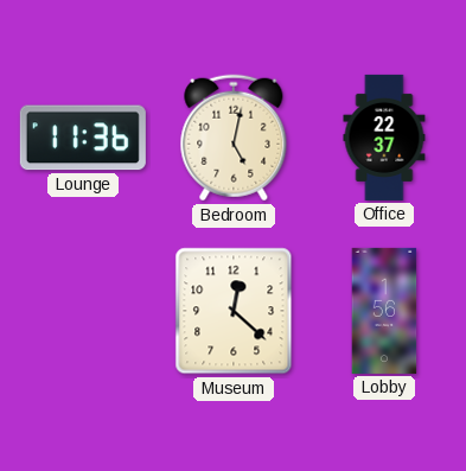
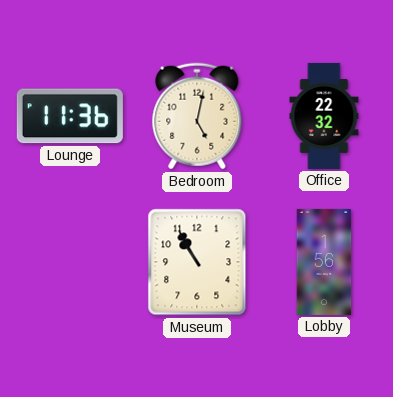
Office: 22:37 -> 22:32
Museum: 12:22 -> 10:55
